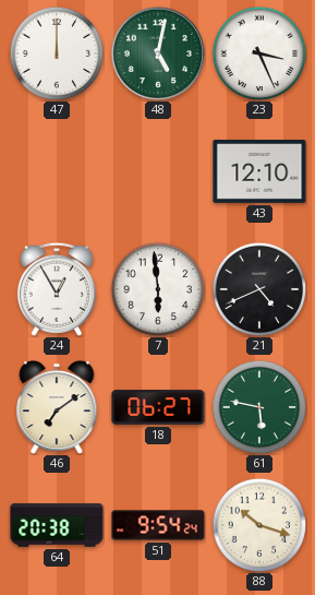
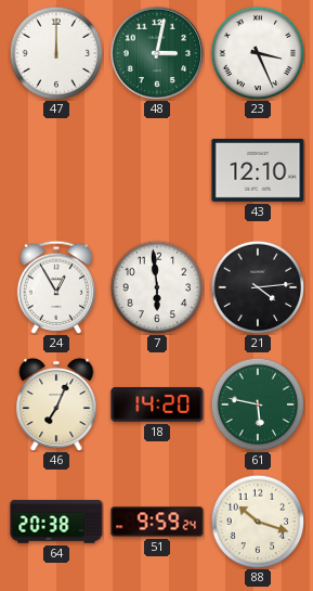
48: 5:02 -> 3:02
21: 4:41 -> 4:14
46: 7:09 -> 7:04
18: 06:27 -> 14:20
51: 9:54 -> 9:59
